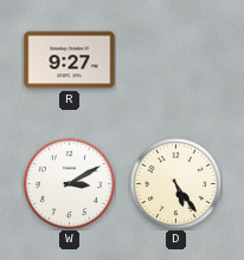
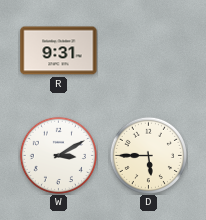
R: 9:27 -> 9:31
D: 5:24 -> 5:45
